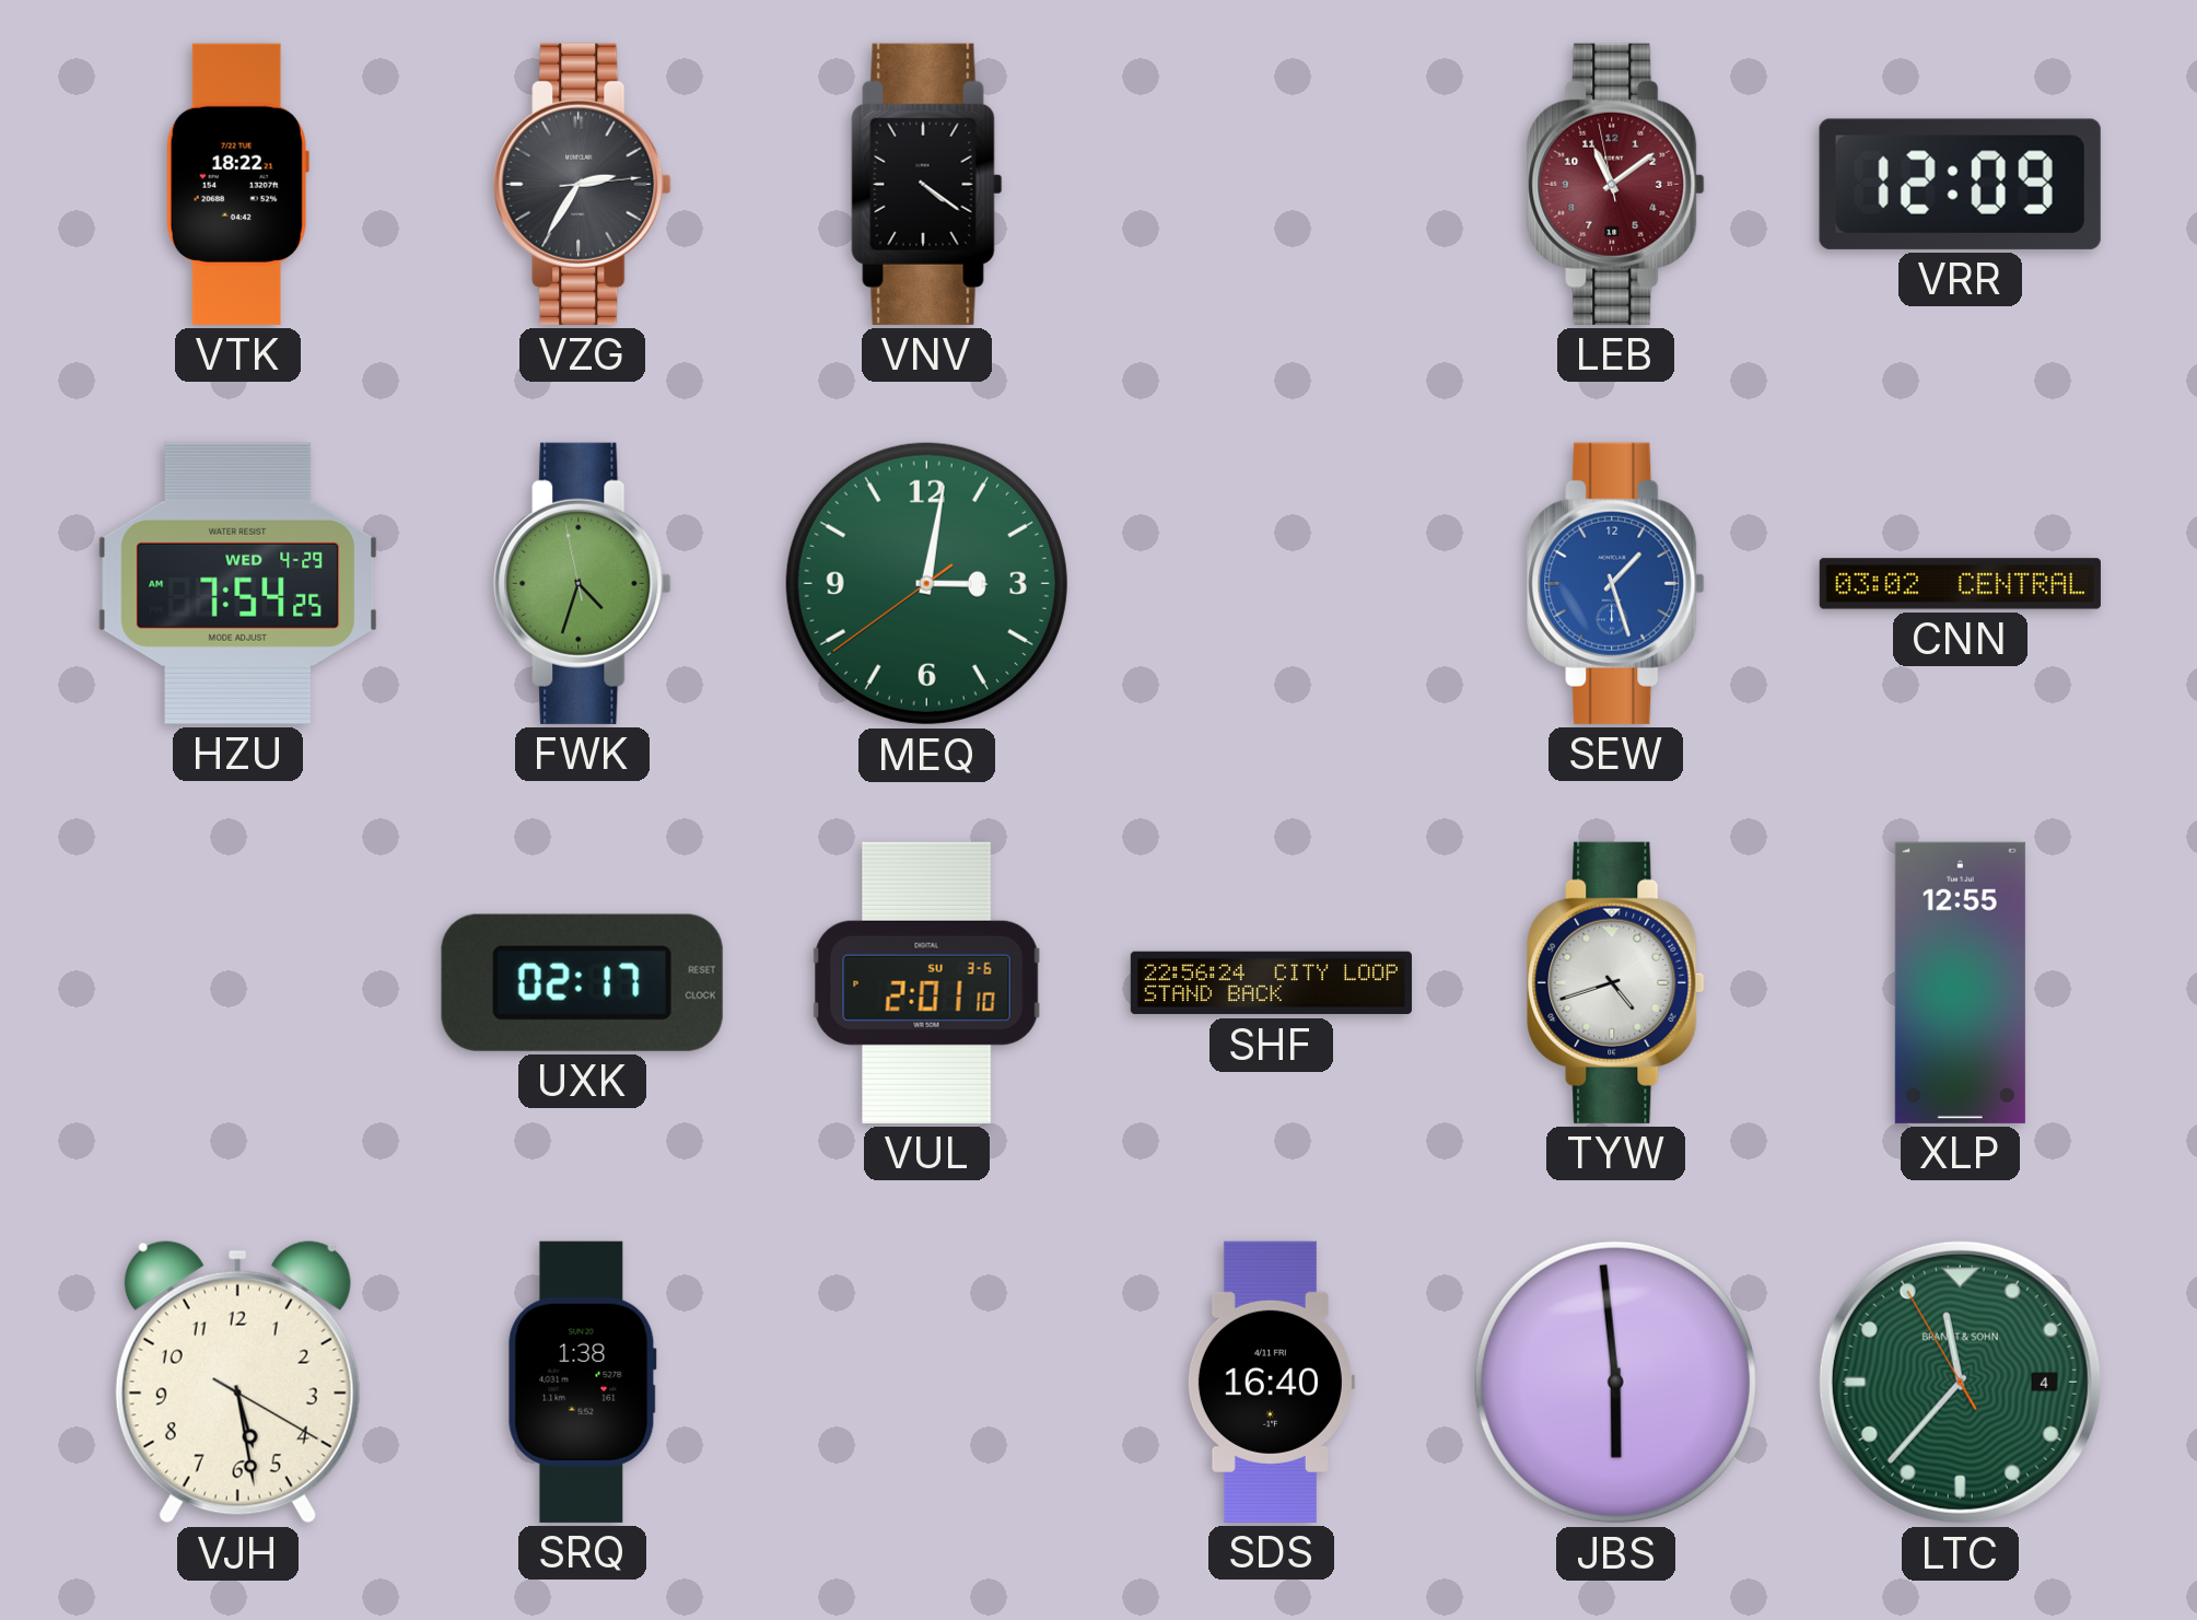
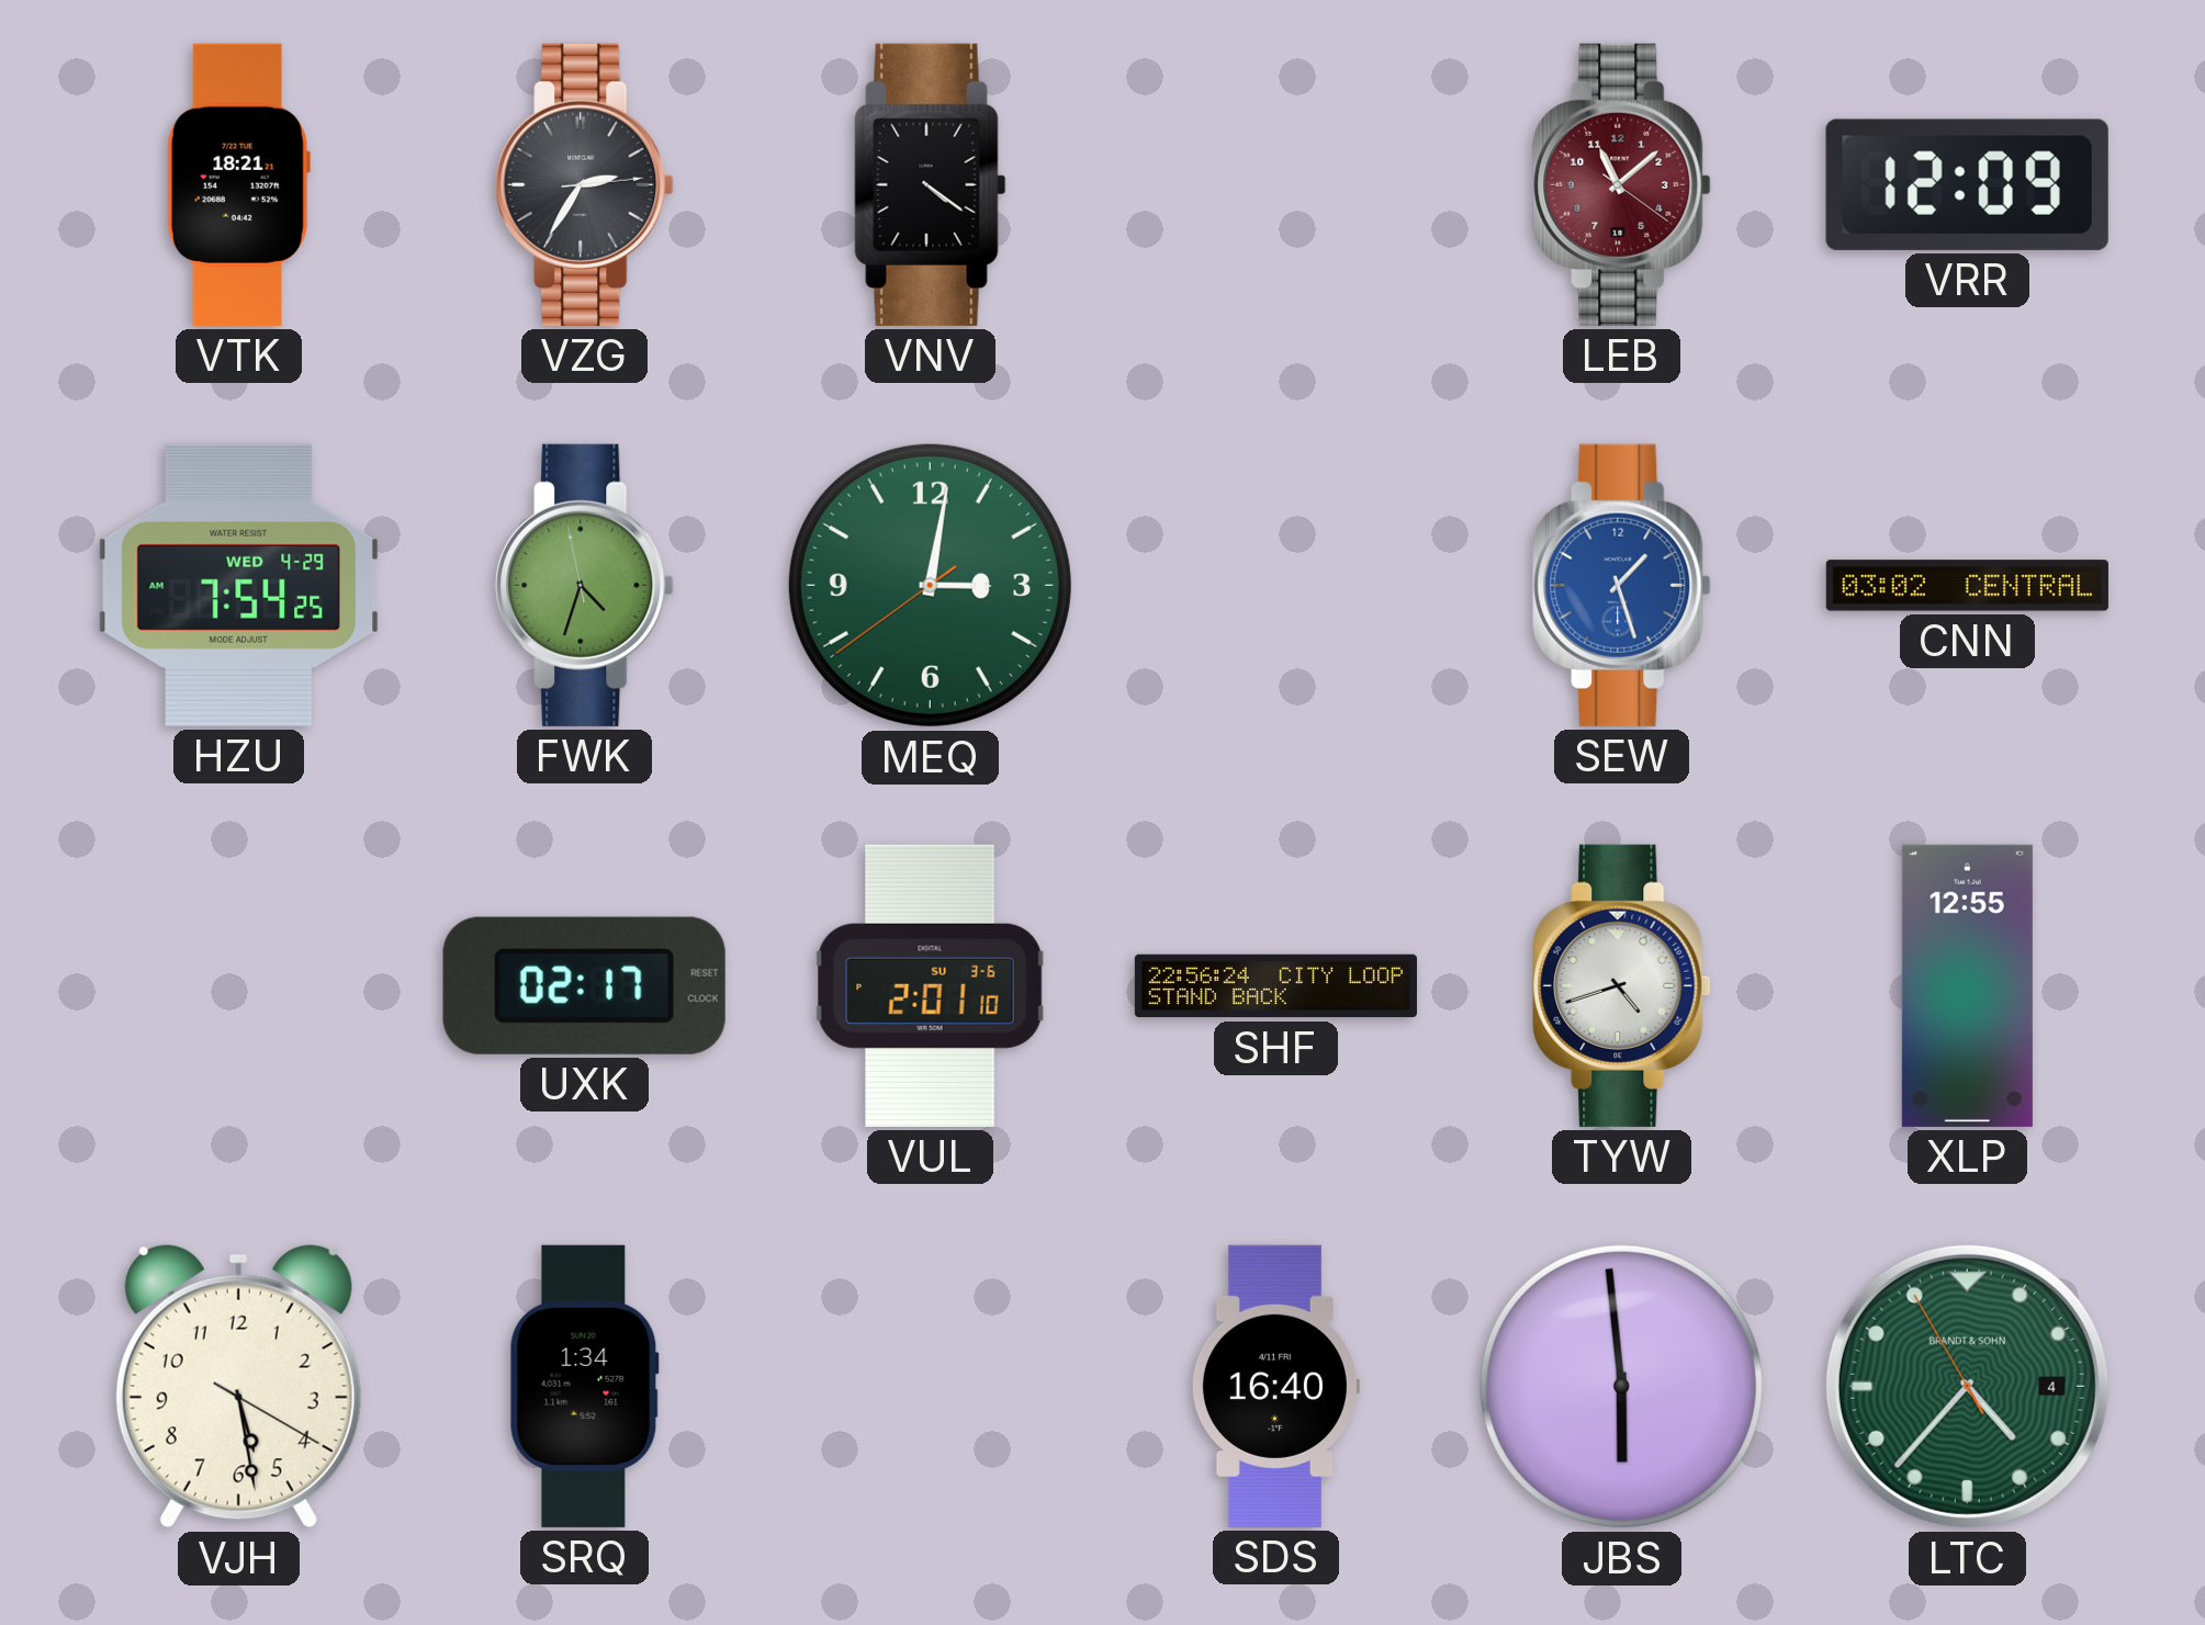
VTK: 18:22 -> 18:21
LEB: 11:08:58 -> 11:08:21
SRQ: 1:38 -> 1:34
LTC: 11:36 -> 4:36
